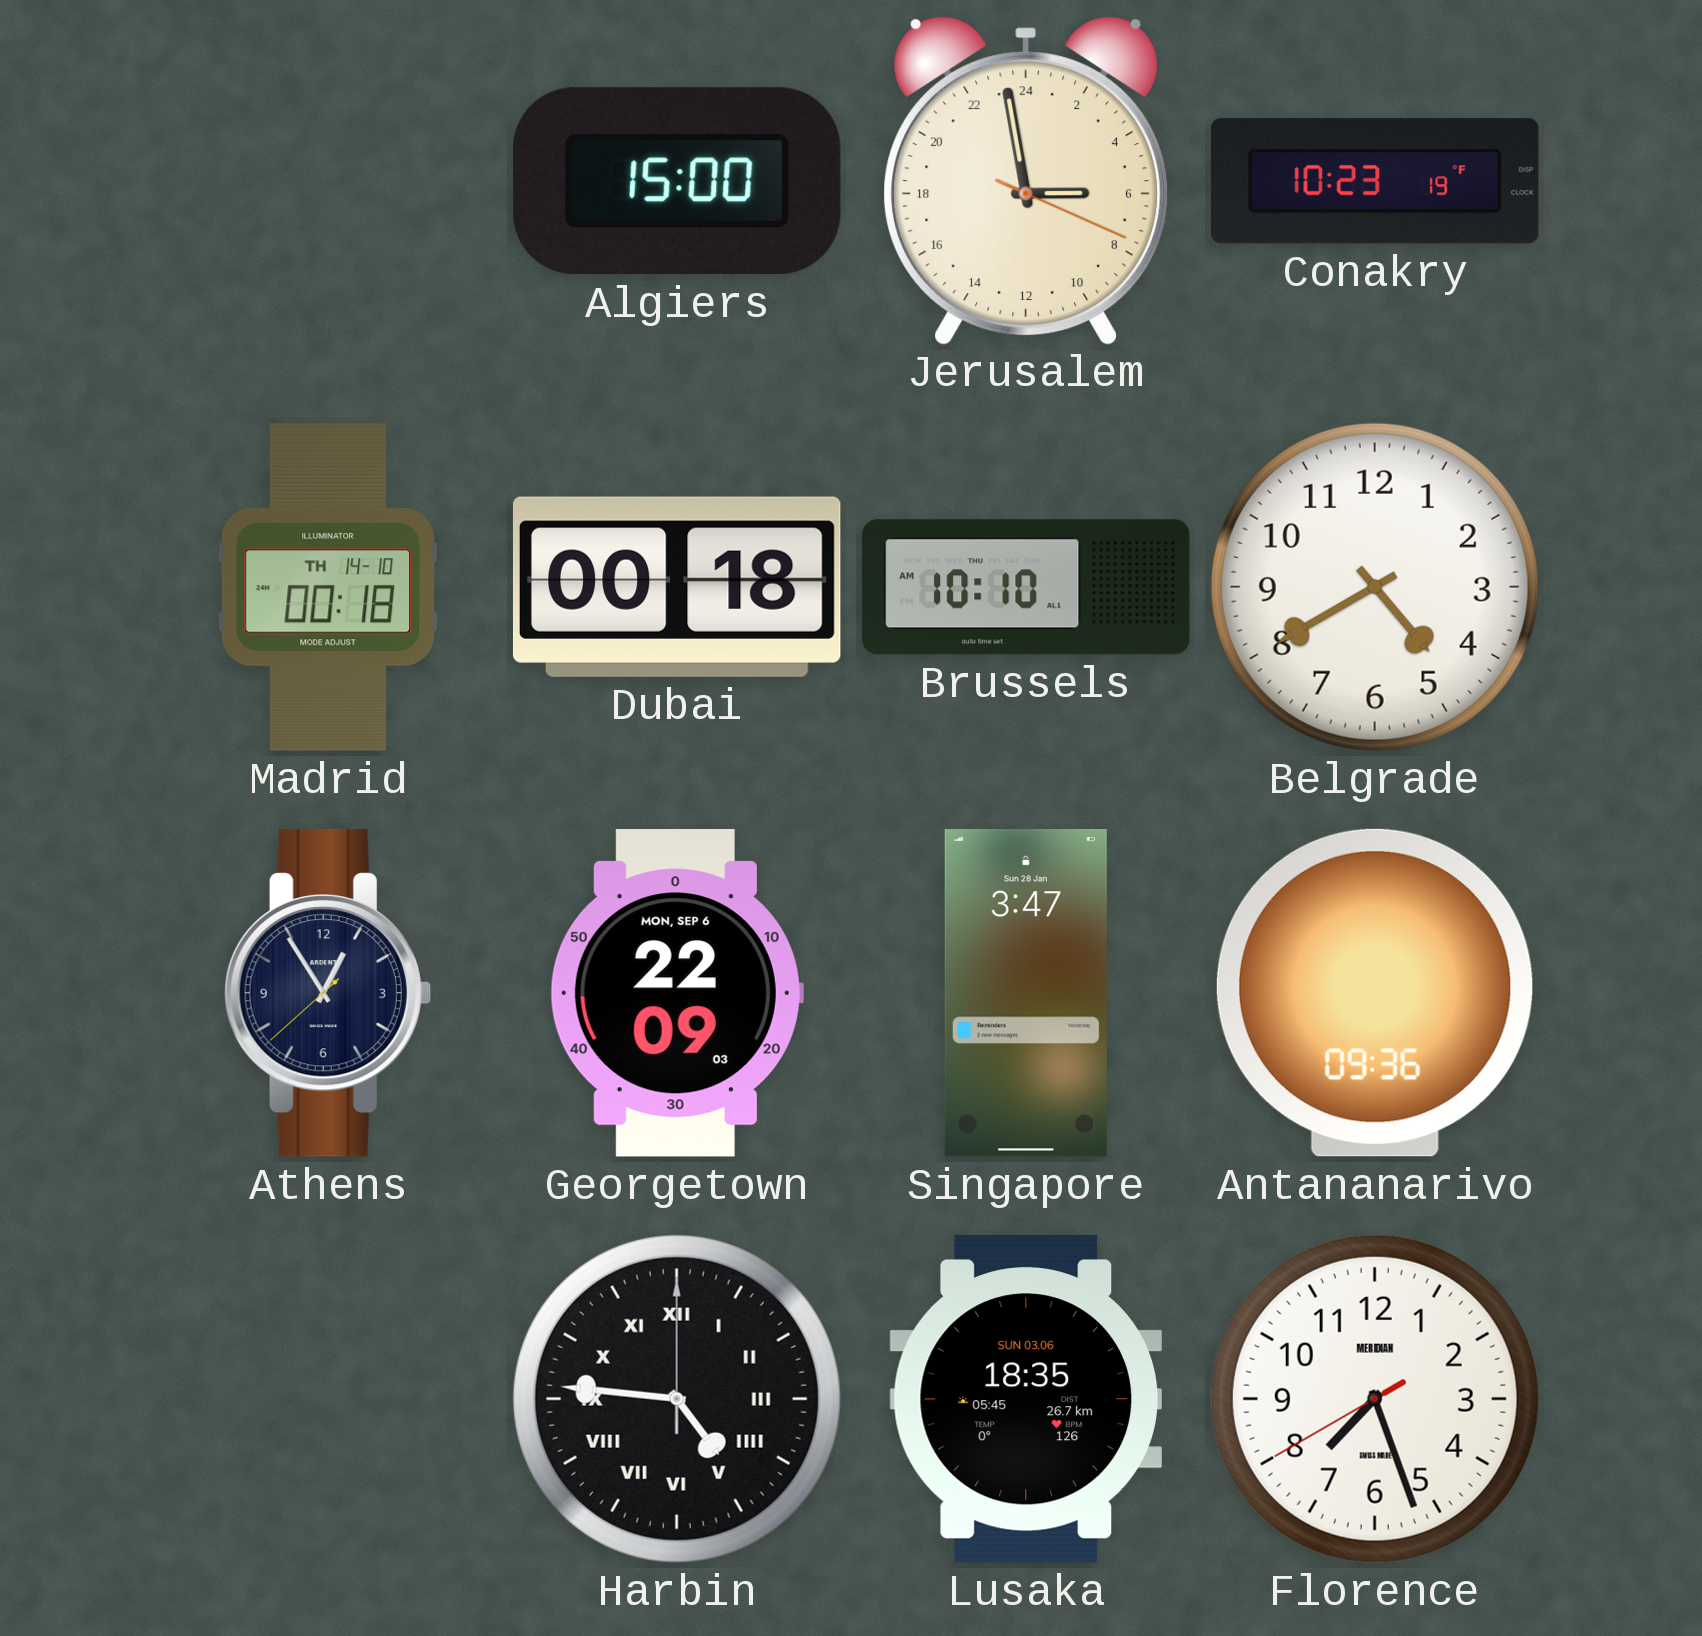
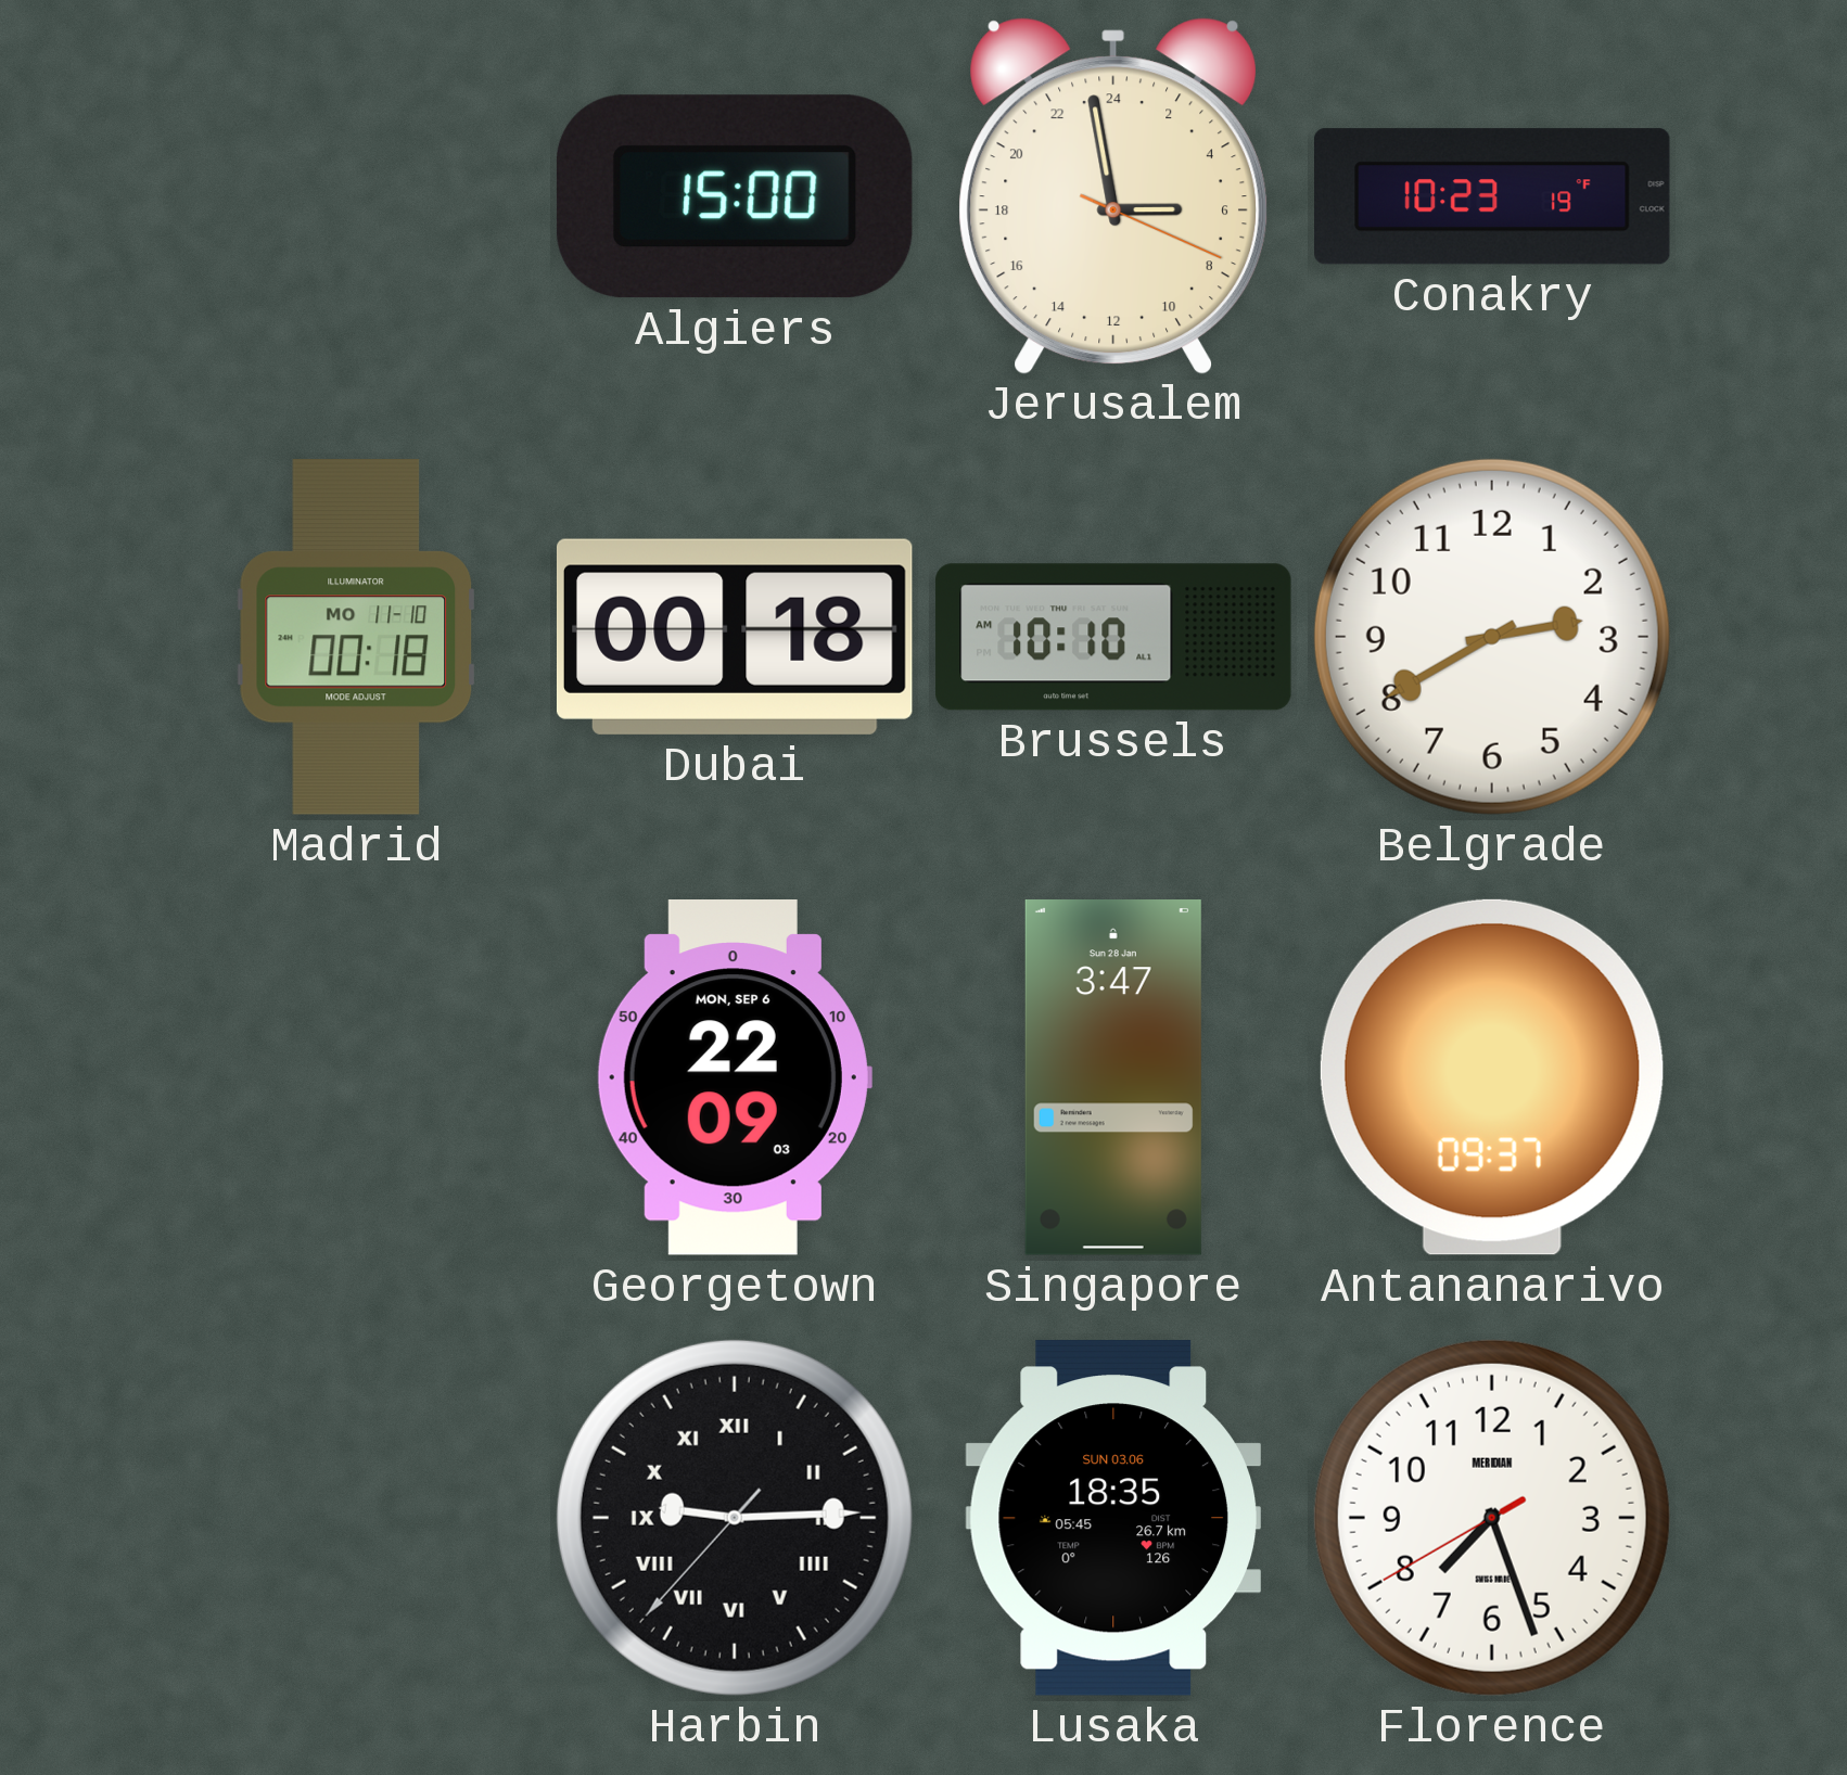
Madrid date: TH 14-10 -> MO 11-10
Belgrade: 4:40 -> 2:40
Athens: 12:54 -> none
Antananarivo: 09:36 -> 09:37
Harbin: 4:46 -> 9:14
